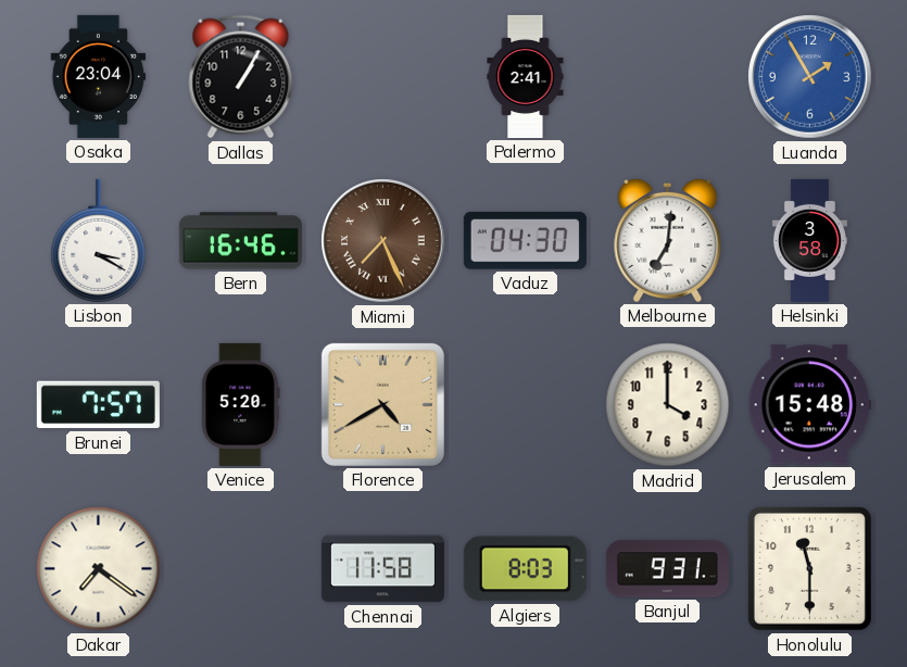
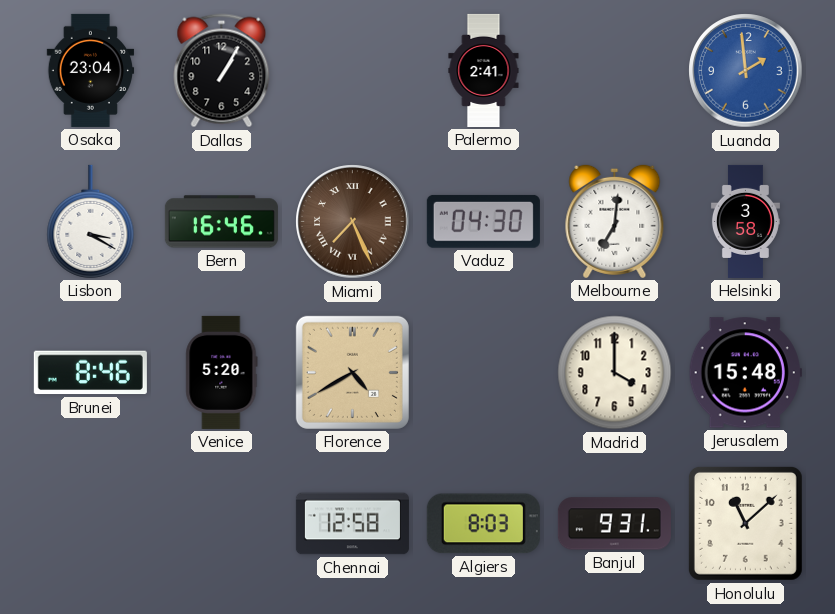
Luanda: 1:55 -> 1:59
Brunei: 7:57 -> 8:46
Dakar: 7:21 -> none
Chennai: 11:58 -> 12:58
Honolulu: 11:30 -> 11:08
